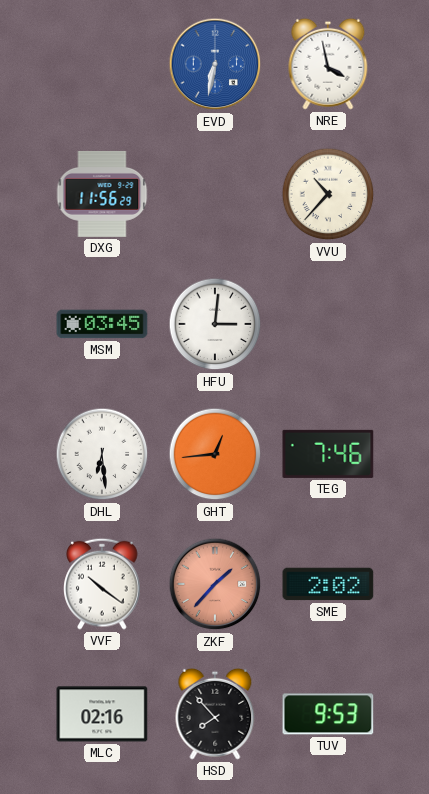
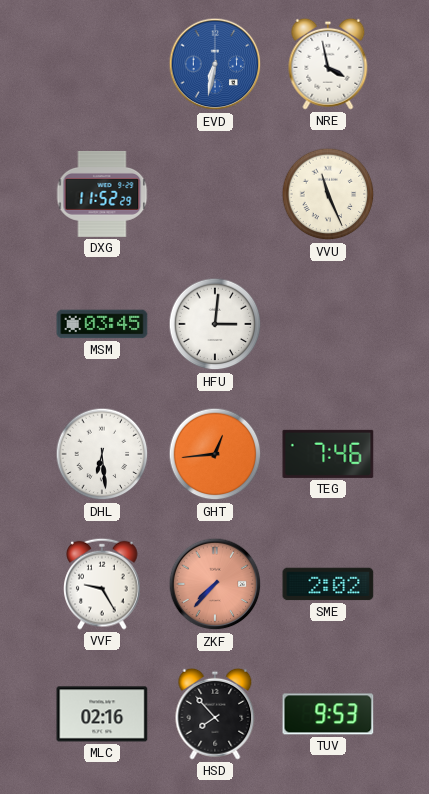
DXG: 11:56 -> 11:52
VVU: 10:37 -> 11:26
VVF: 10:21 -> 9:25
ZKF: 1:37 -> 7:37
